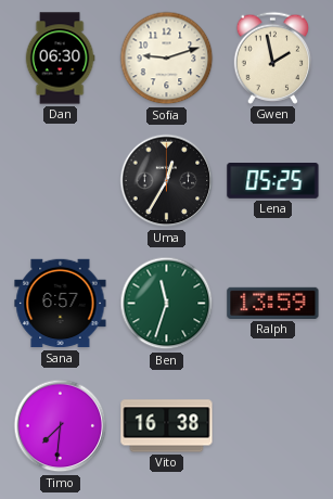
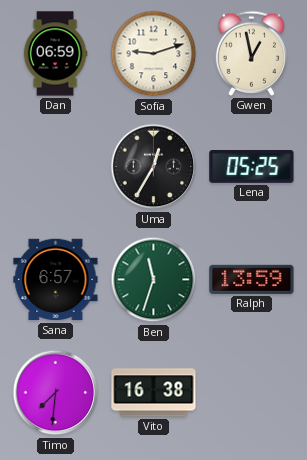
Dan: 06:30 -> 06:59
Gwen: 1:58 -> 12:58
